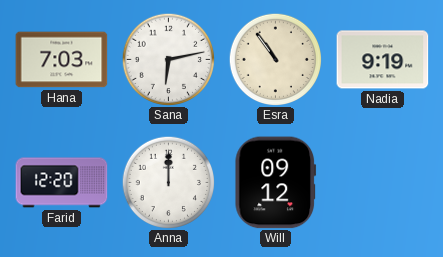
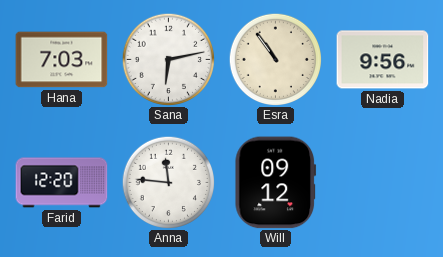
Nadia: 9:19 -> 9:56
Anna: 12:00 -> 11:46
